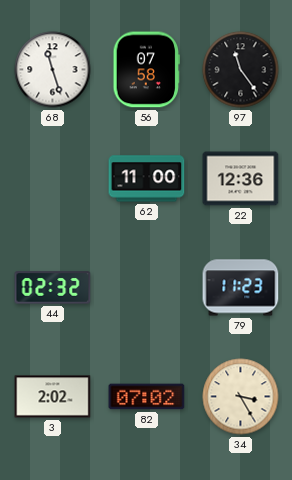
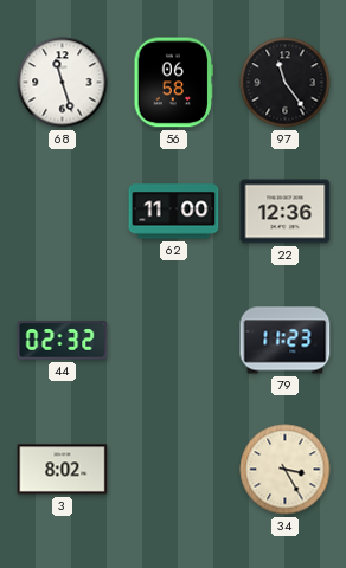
56: 07:58 -> 06:58
3: 2:02 -> 8:02
82: 07:02 -> none
